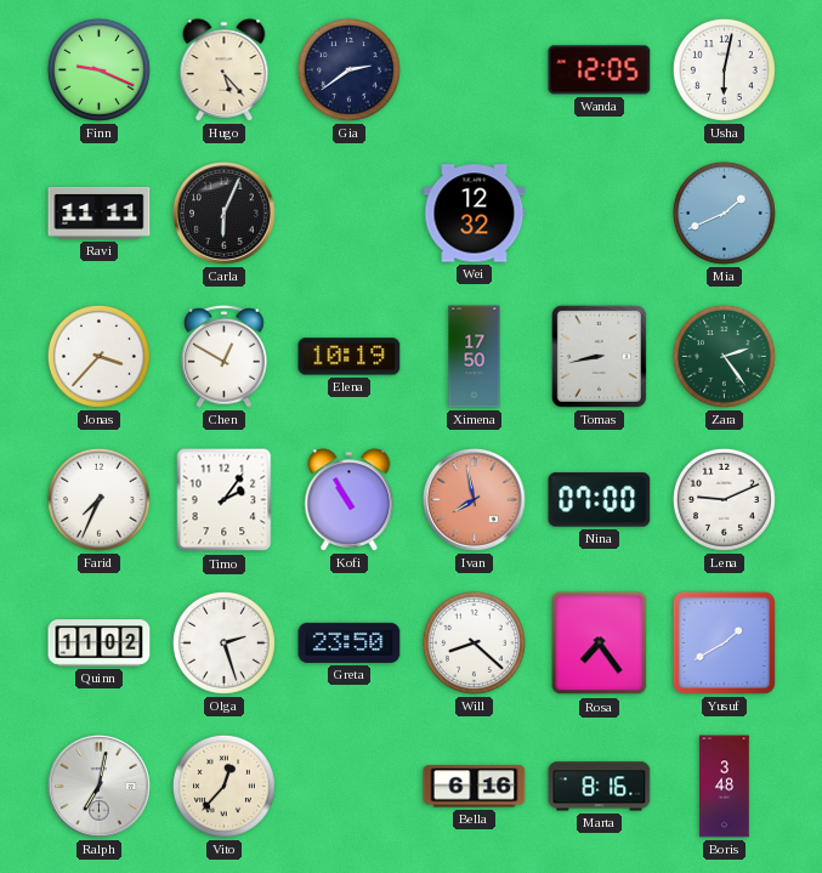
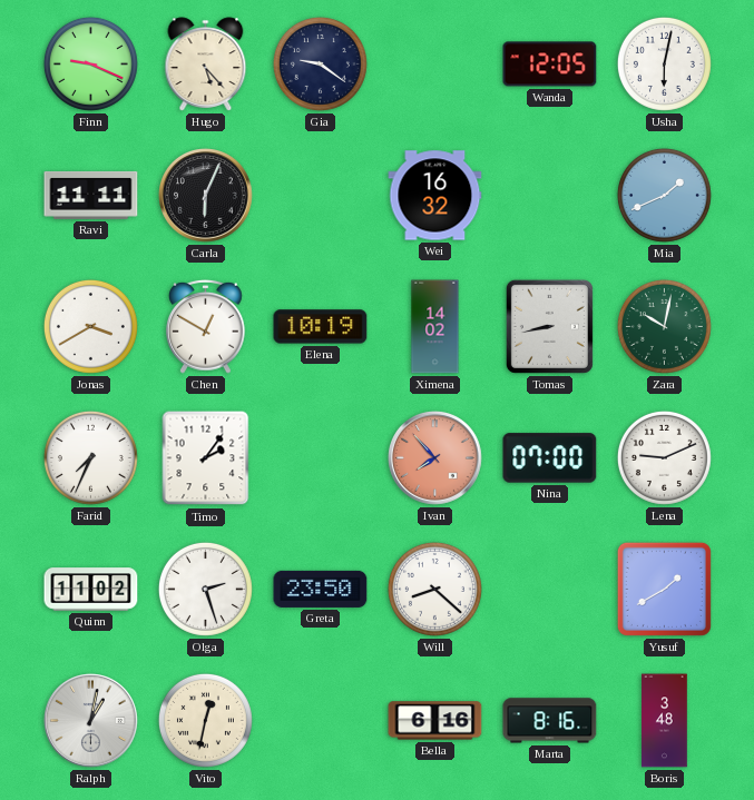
Gia: 2:39 -> 9:21
Wei: 12:32 -> 16:32
Jonas: 3:37 -> 3:40
Ximena: 17:50 -> 14:02
Zara: 2:24 -> 10:02
Kofi: 10:55 -> none
Ivan: 7:58 -> 7:53
Rosa: 7:24 -> none
Ralph: 7:02 -> 1:02
Vito: 12:37 -> 12:32
